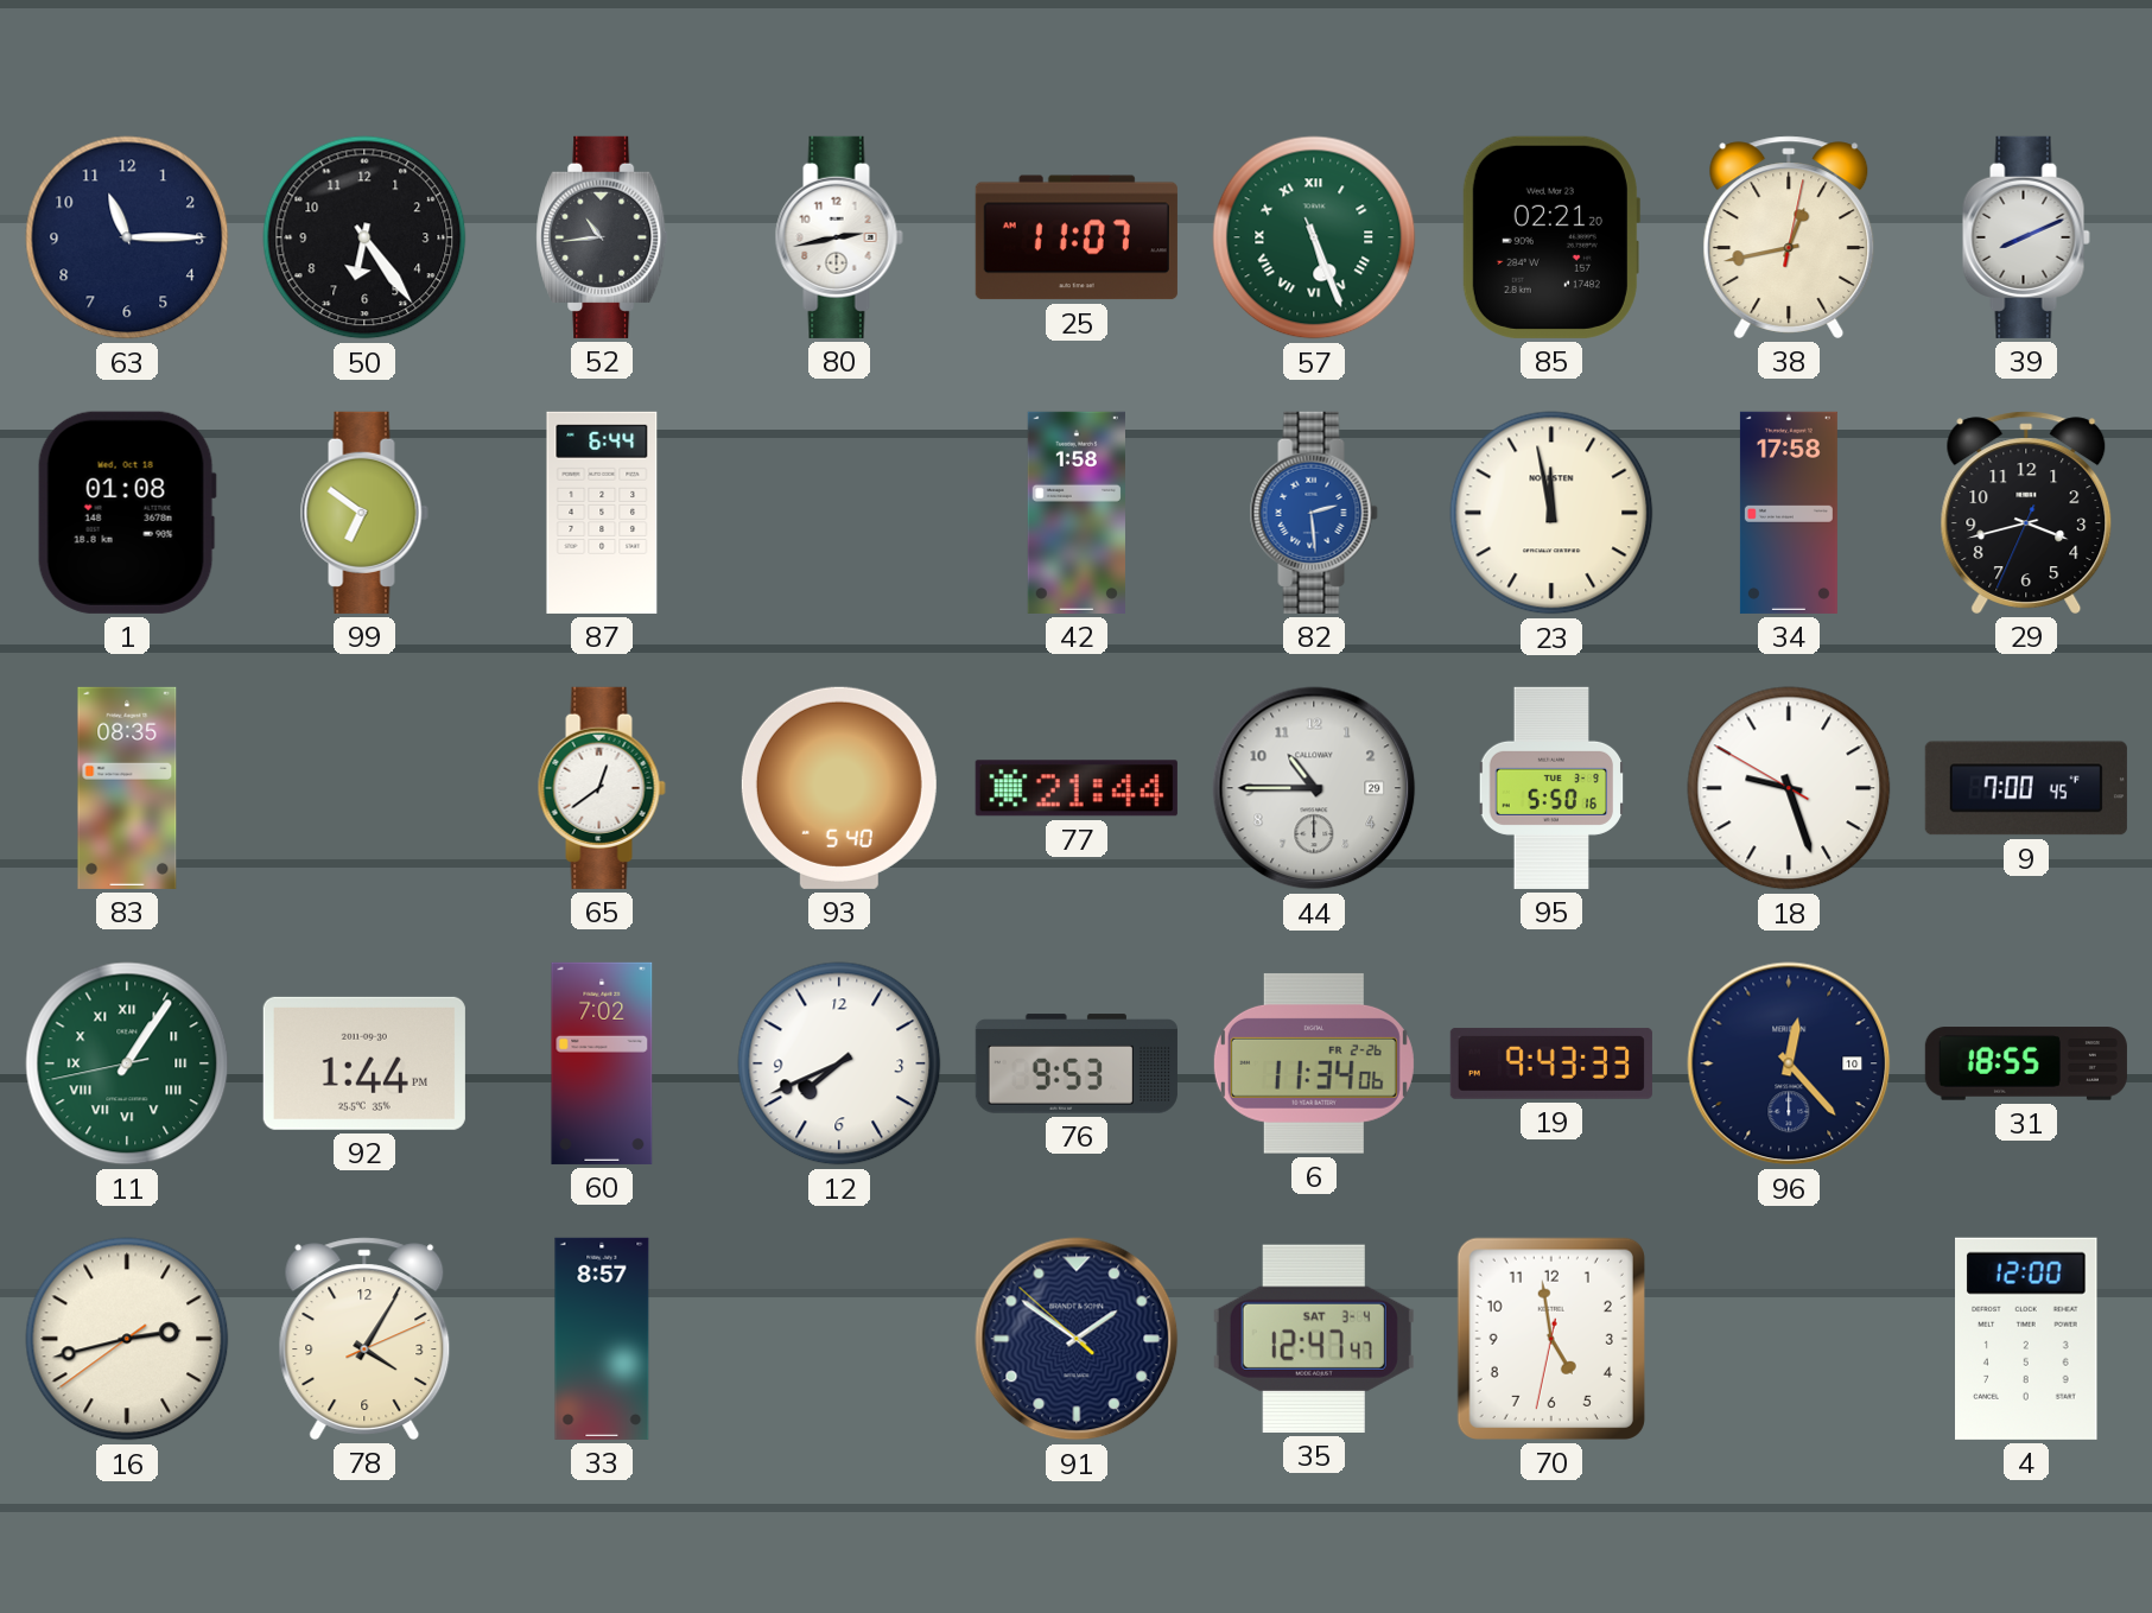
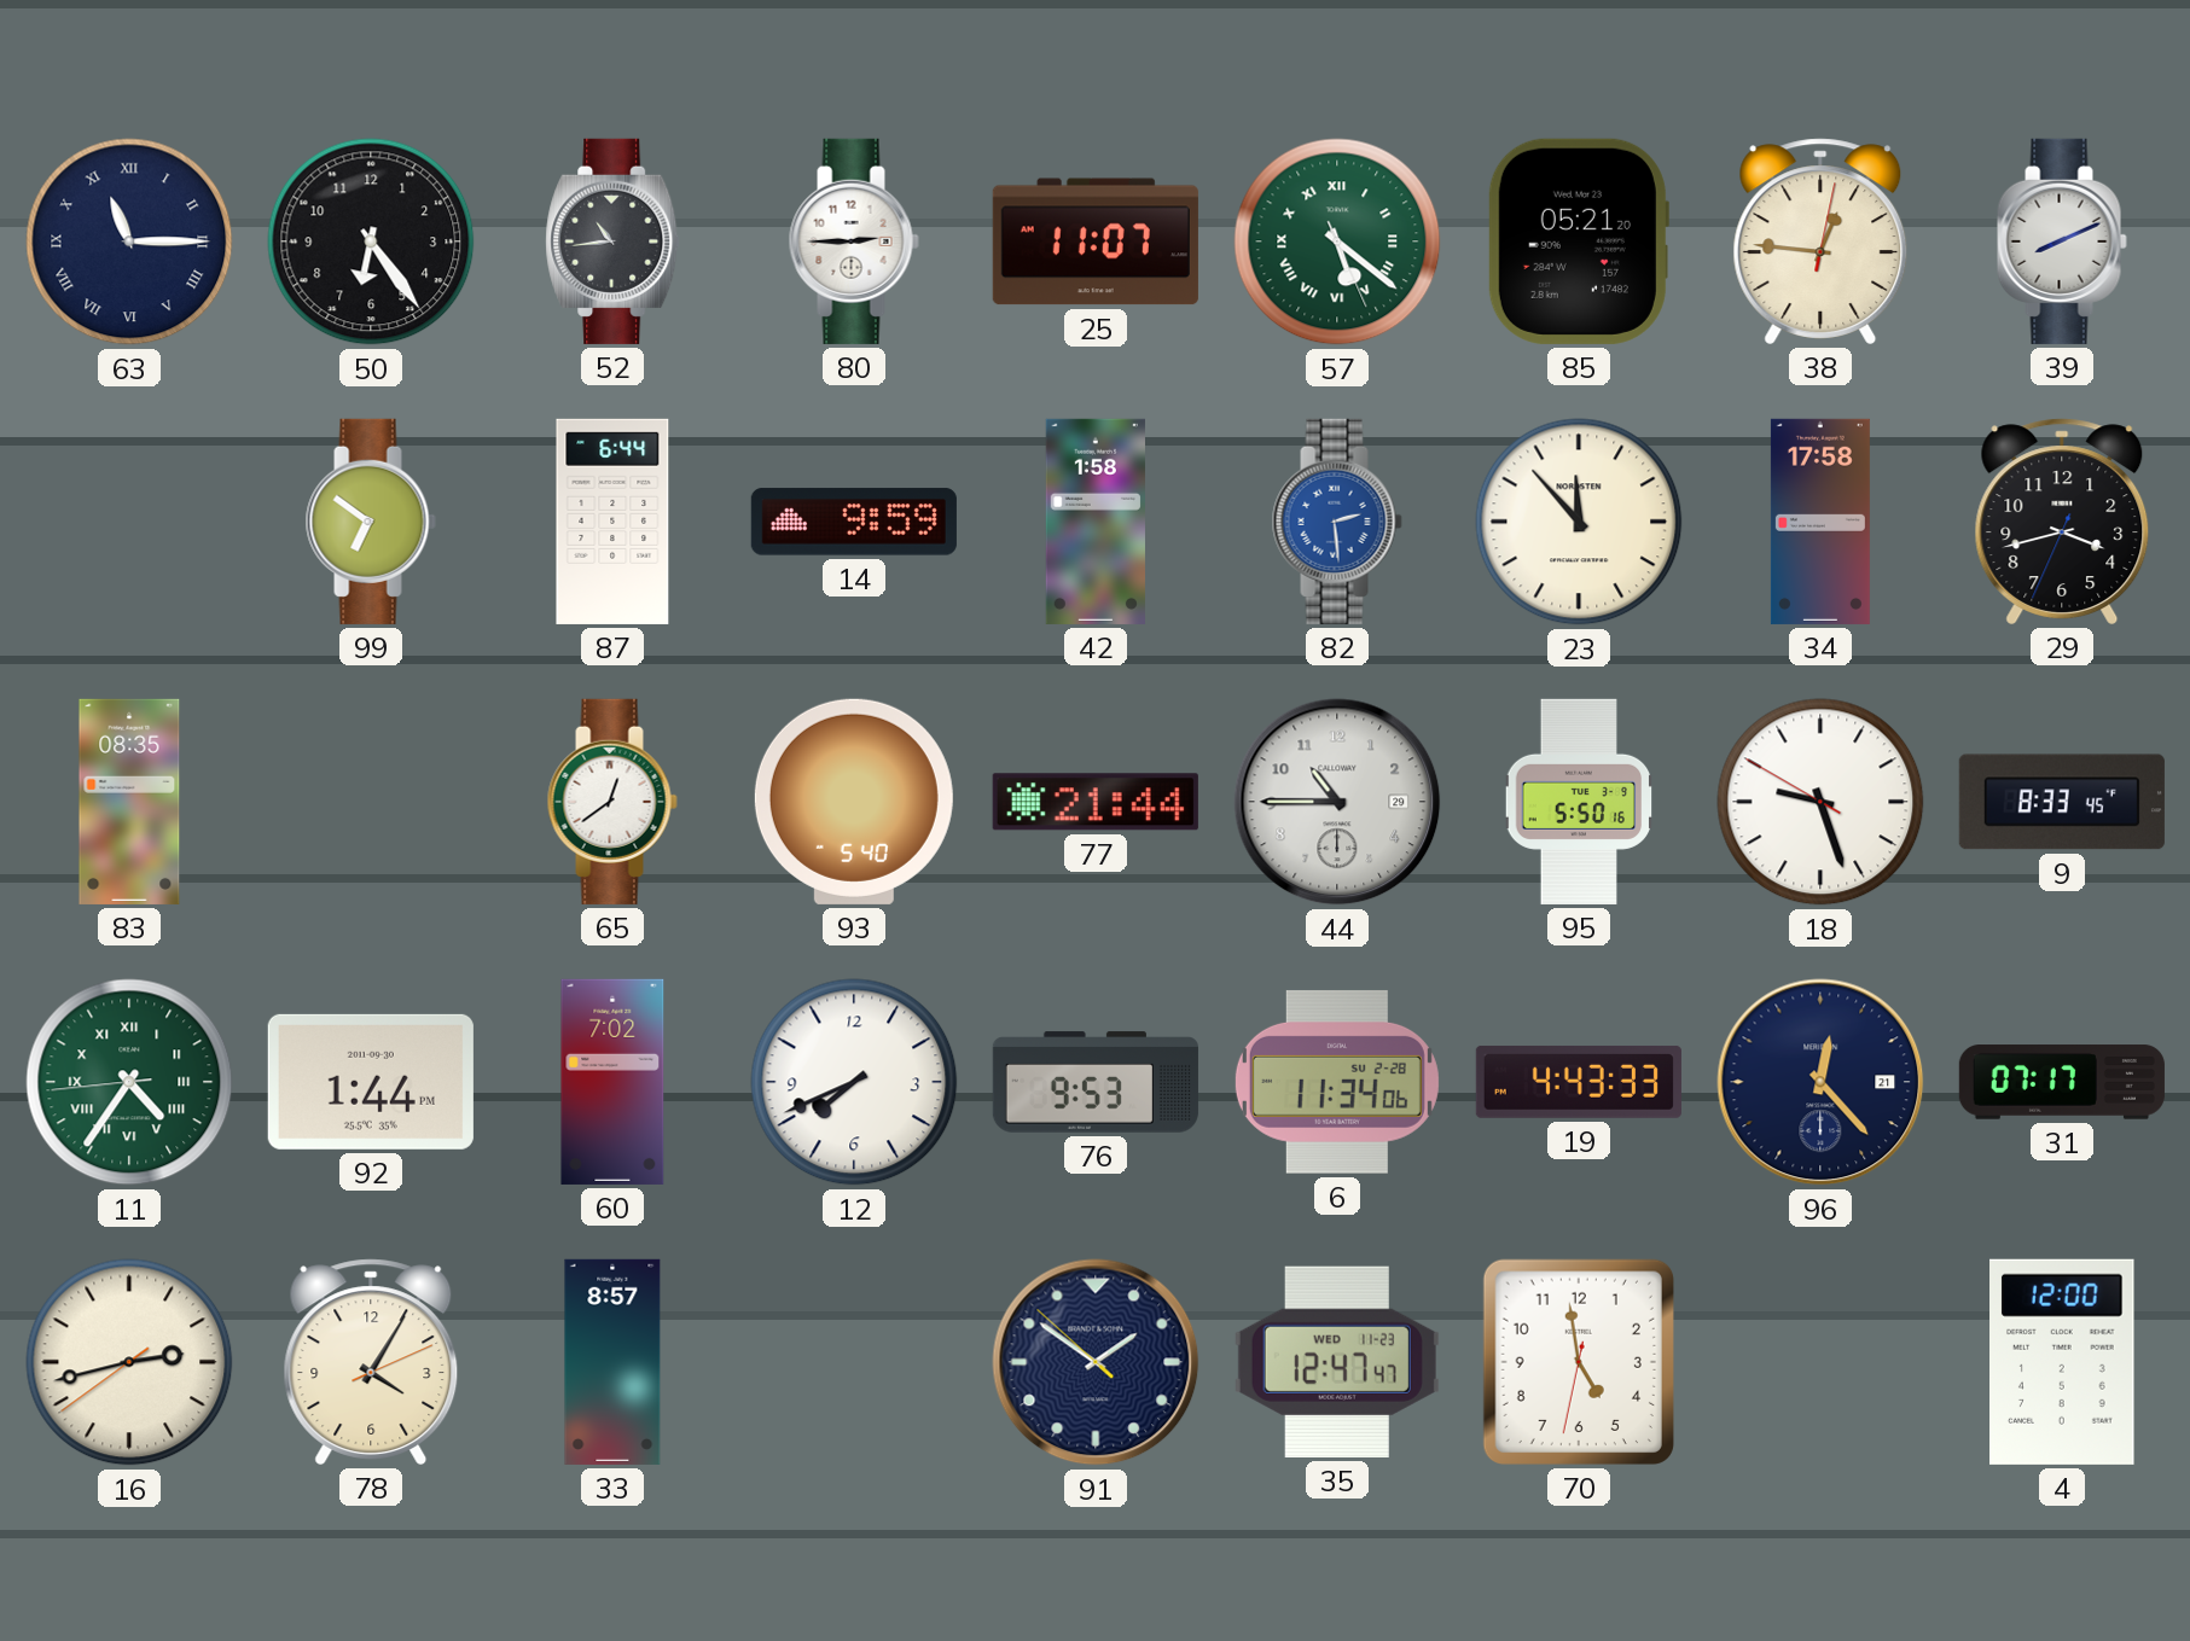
63 numerals: Arabic -> Roman
80: 2:43 -> 2:45
57: 5:26 -> 5:21
85: 02:21 -> 05:21
38: 12:43 -> 12:46
1: 01:08 -> none
14: none -> 9:59
23: 11:58 -> 11:53
9: 7:00 -> 8:33
11: 1:05 -> 4:35
6 date: FR 2-26 -> SU 2-28
19: 9:43 -> 4:43
96 date: 10 -> 21
31: 18:55 -> 07:17
35 date: SAT 3-4 -> WED 11-23
